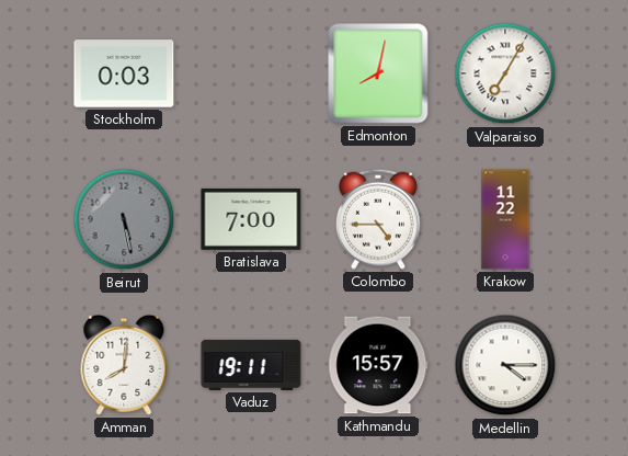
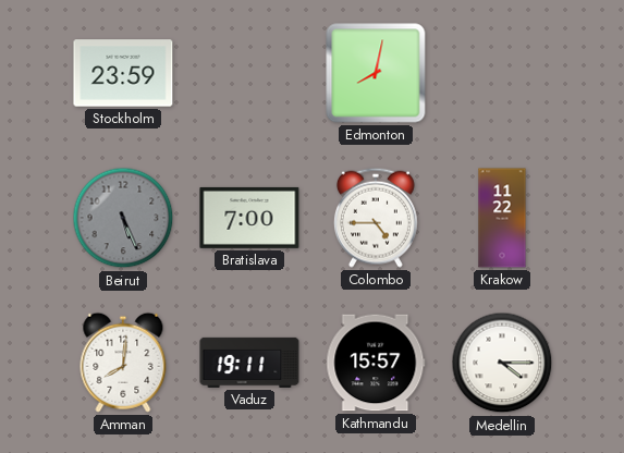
Stockholm: 0:03 -> 23:59
Valparaiso: 7:05 -> none
Beirut: 5:28 -> 5:26
